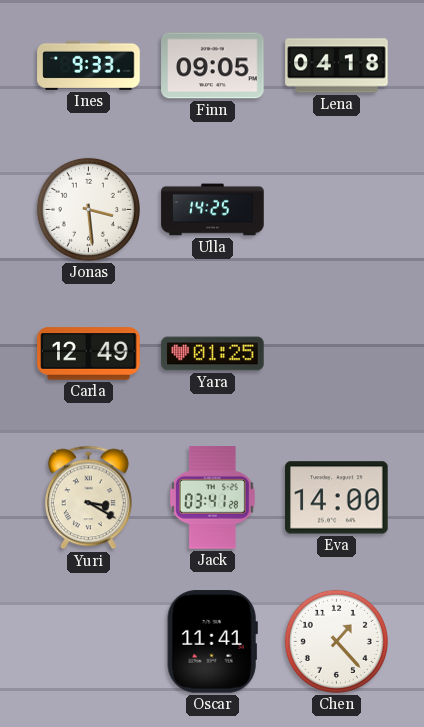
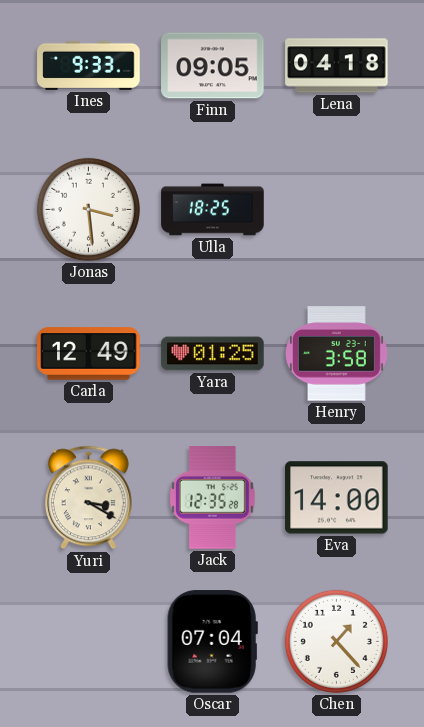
Ulla: 14:25 -> 18:25
Henry: none -> 3:58
Jack: 03:41 -> 12:35
Oscar: 11:41 -> 07:04
